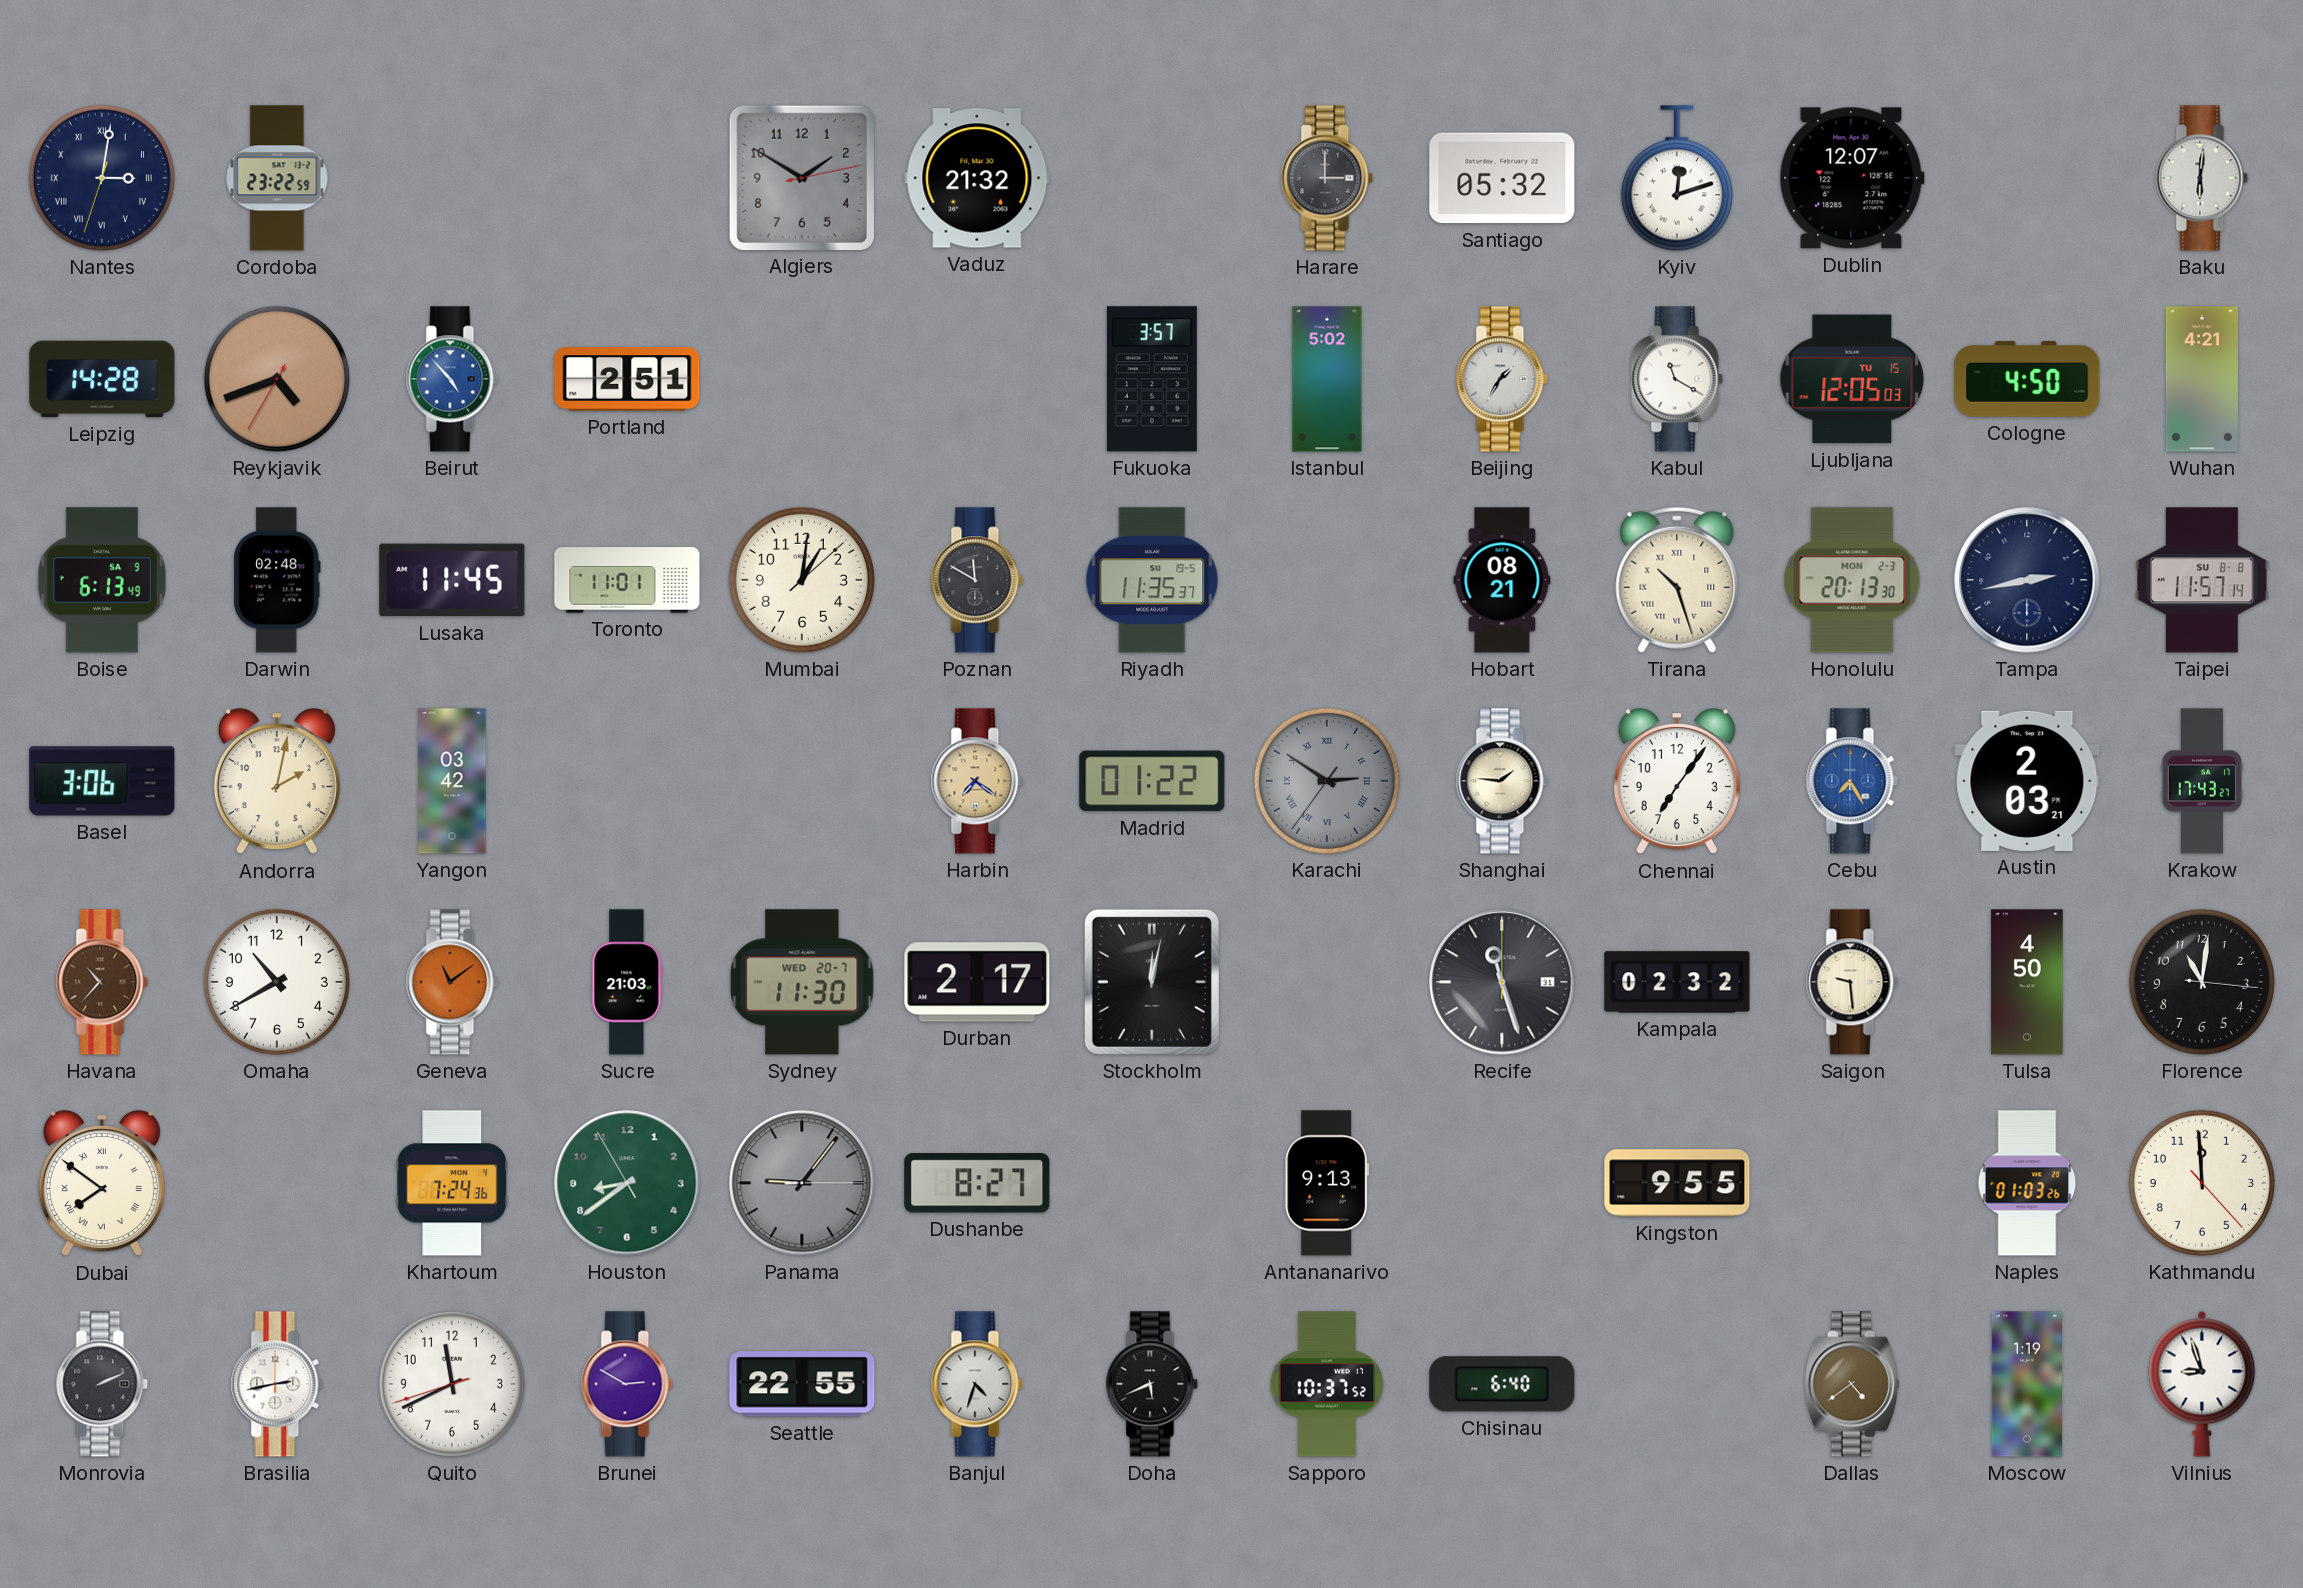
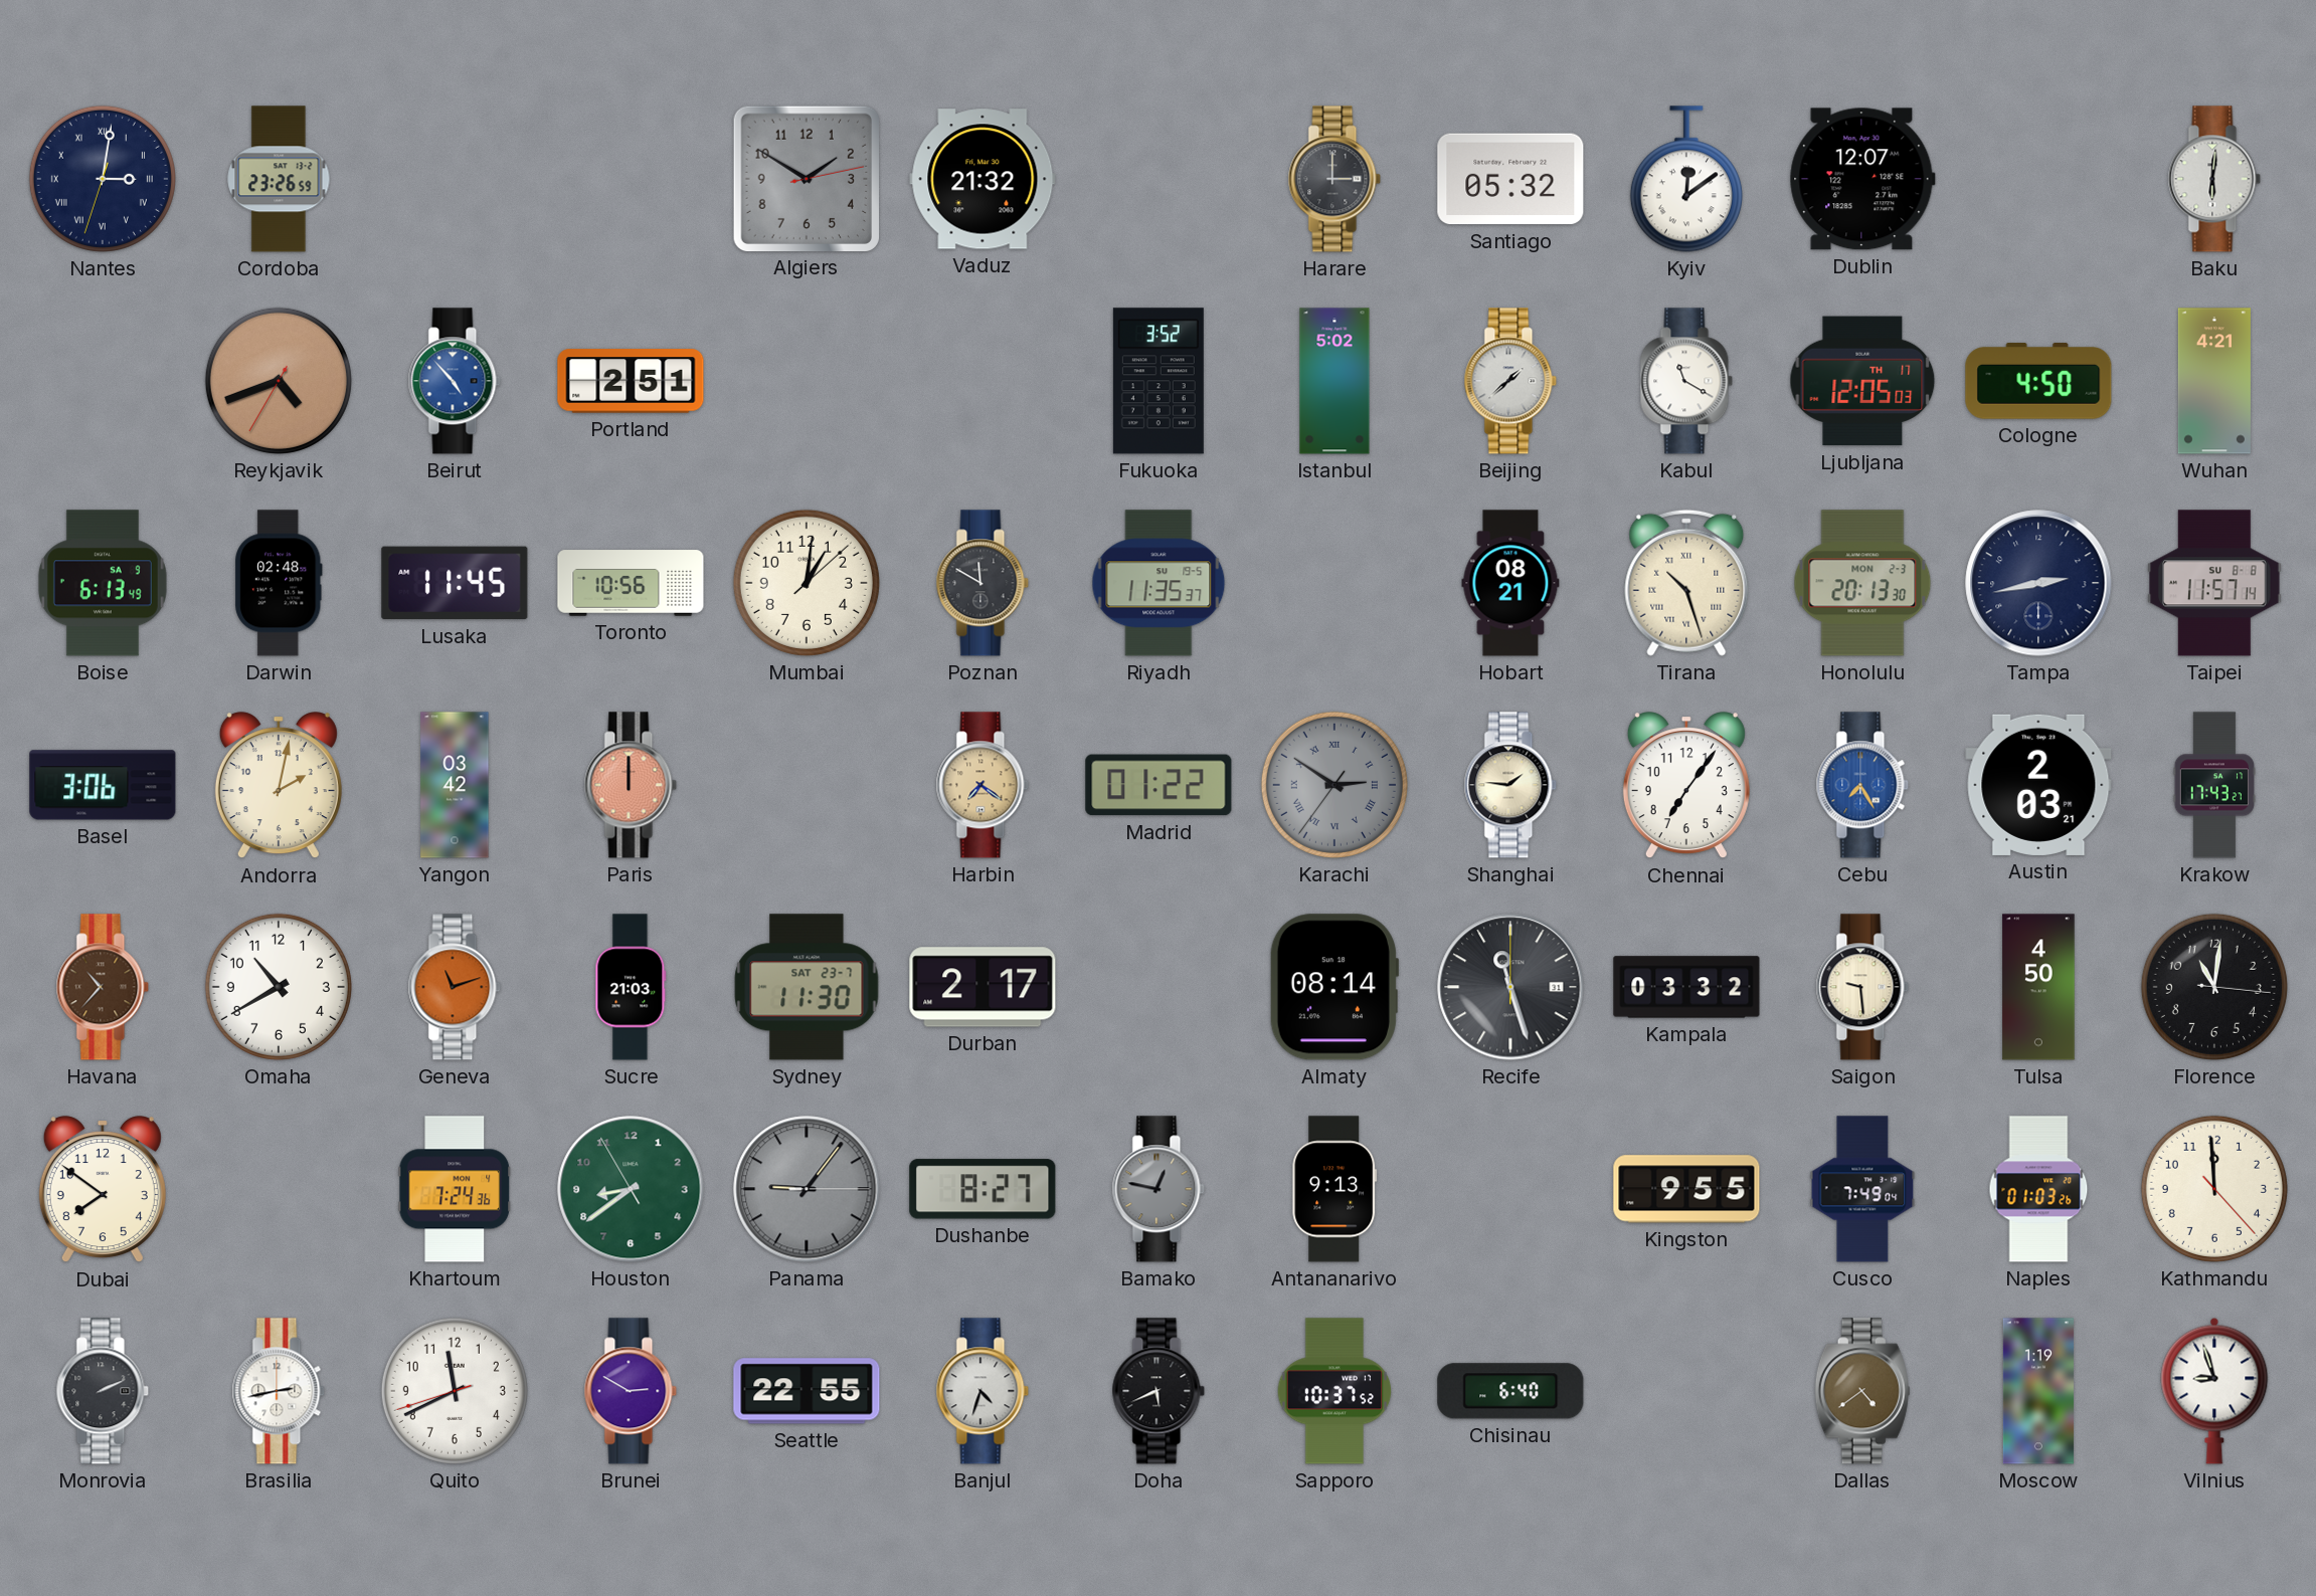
Cordoba: 23:22 -> 23:26
Kyiv: 12:12 -> 12:09
Leipzig: 14:28 -> none
Fukuoka: 3:57 -> 3:52
Beijing: 1:35 -> 1:38
Ljubljana date: TU 15 -> TH 17
Toronto: 11:01 -> 10:56
Paris: none -> 12:00
Geneva: 11:09 -> 11:12
Sydney date: WED 20-7 -> SAT 23-7
Stockholm: 12:02 -> none
Almaty: none -> 08:14
Kampala: 02:32 -> 03:32
Dubai numerals: Roman -> Arabic
Bamako: none -> 12:47
Cusco: none -> 7:49
